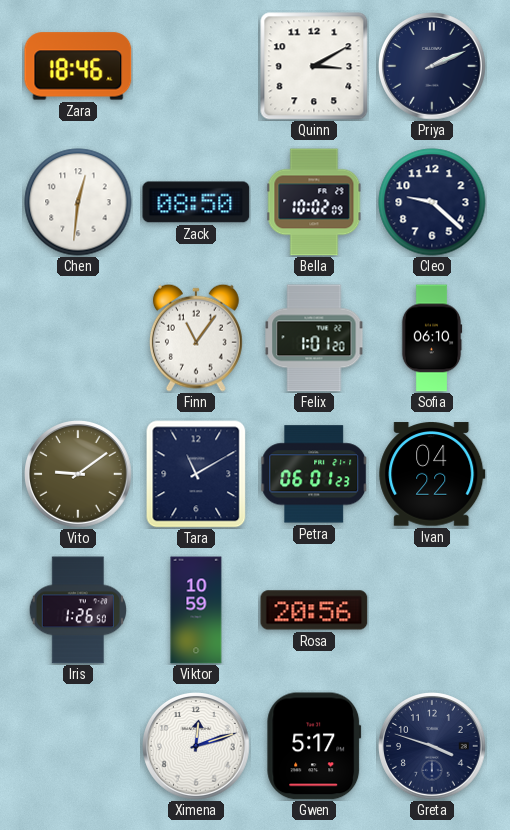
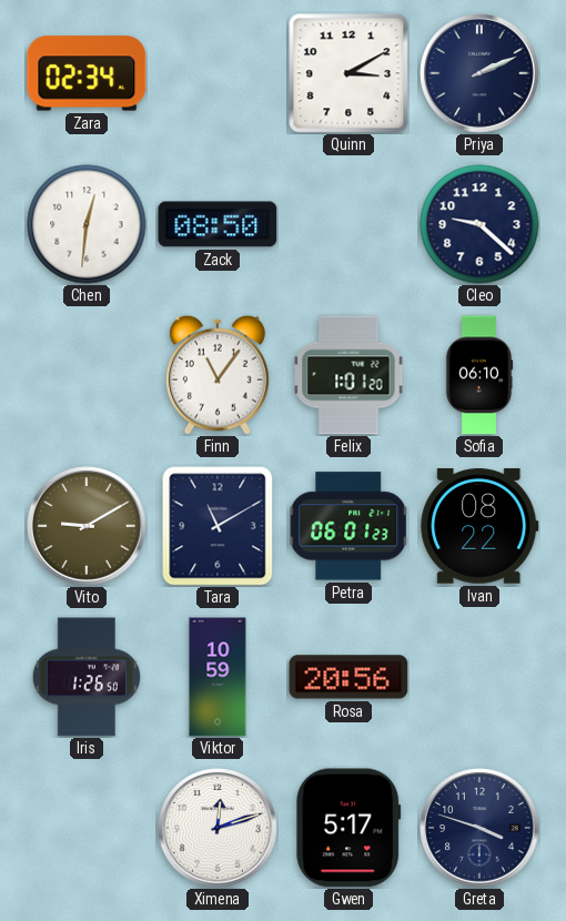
Zara: 18:46 -> 02:34
Bella: 10:02 -> none
Vito: 9:09 -> 9:10
Ivan: 04:22 -> 08:22
